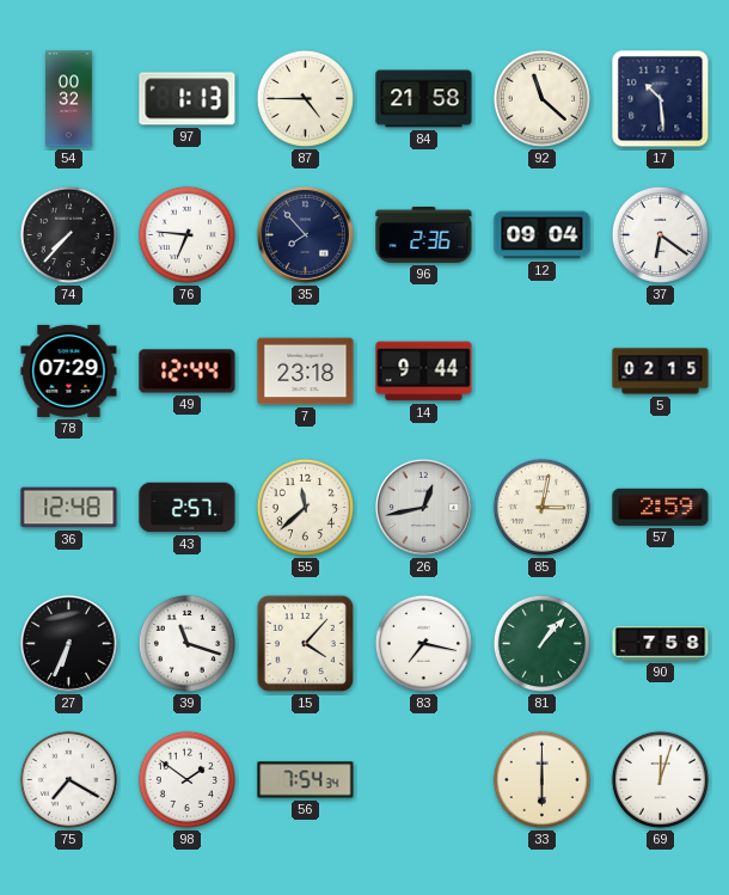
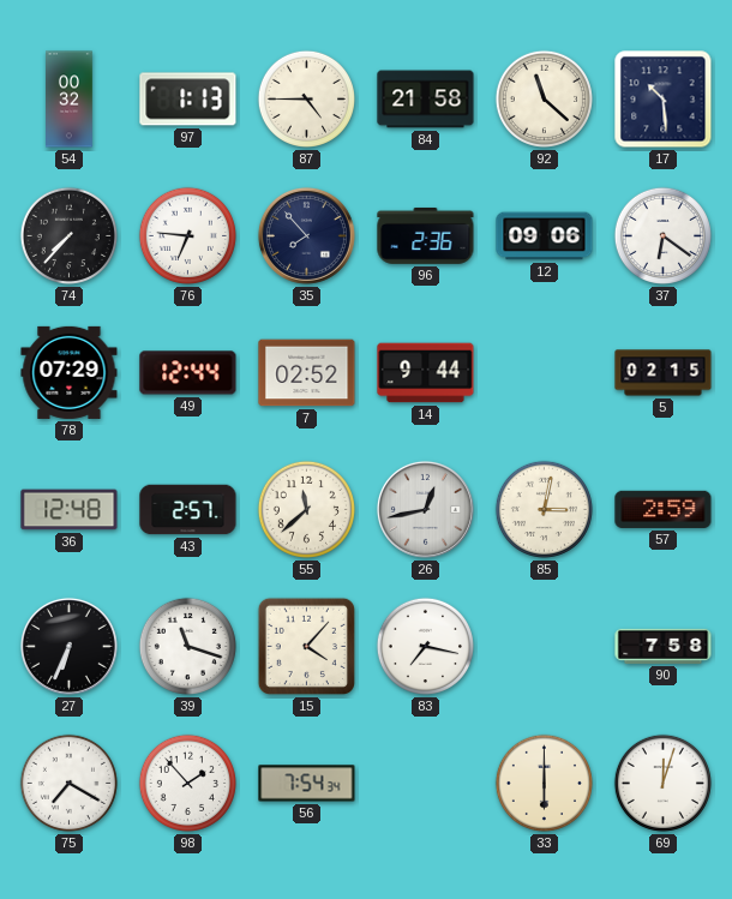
12: 09:04 -> 09:06
7: 23:18 -> 02:52
81: 1:07 -> none
98: 1:51 -> 1:53
